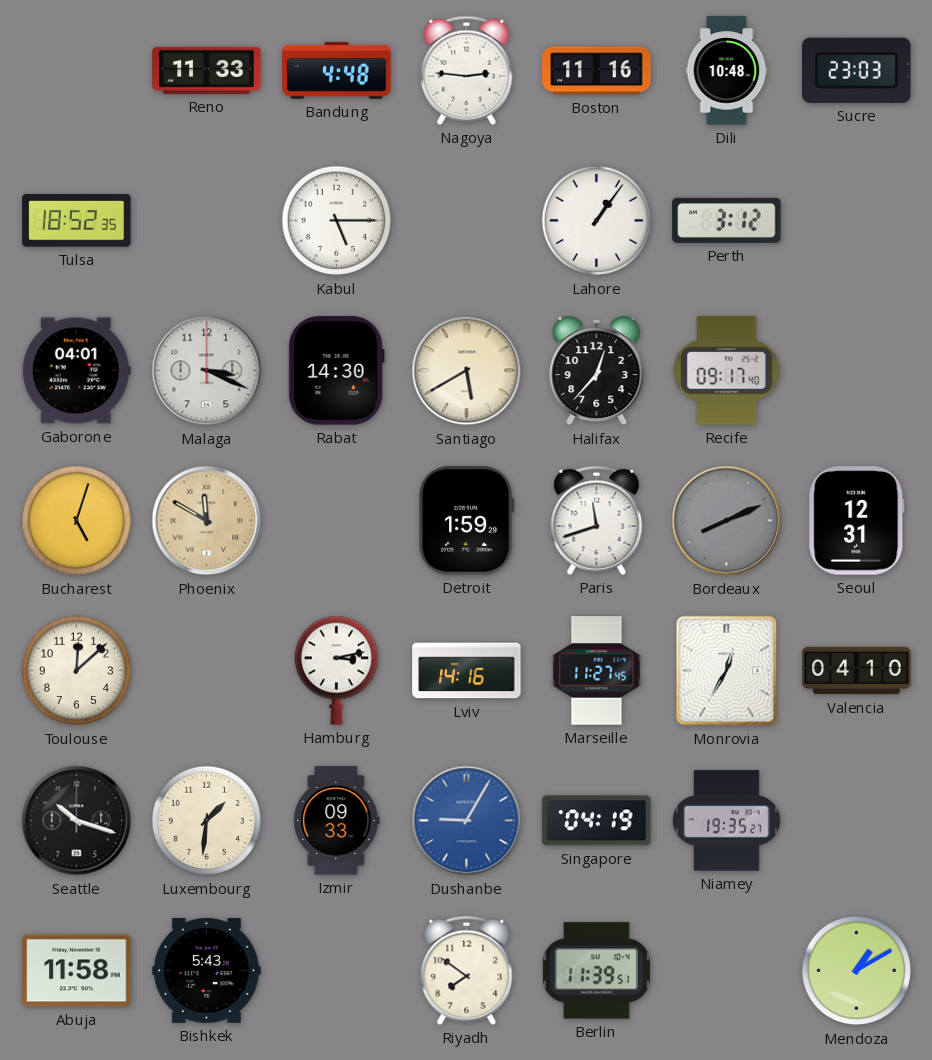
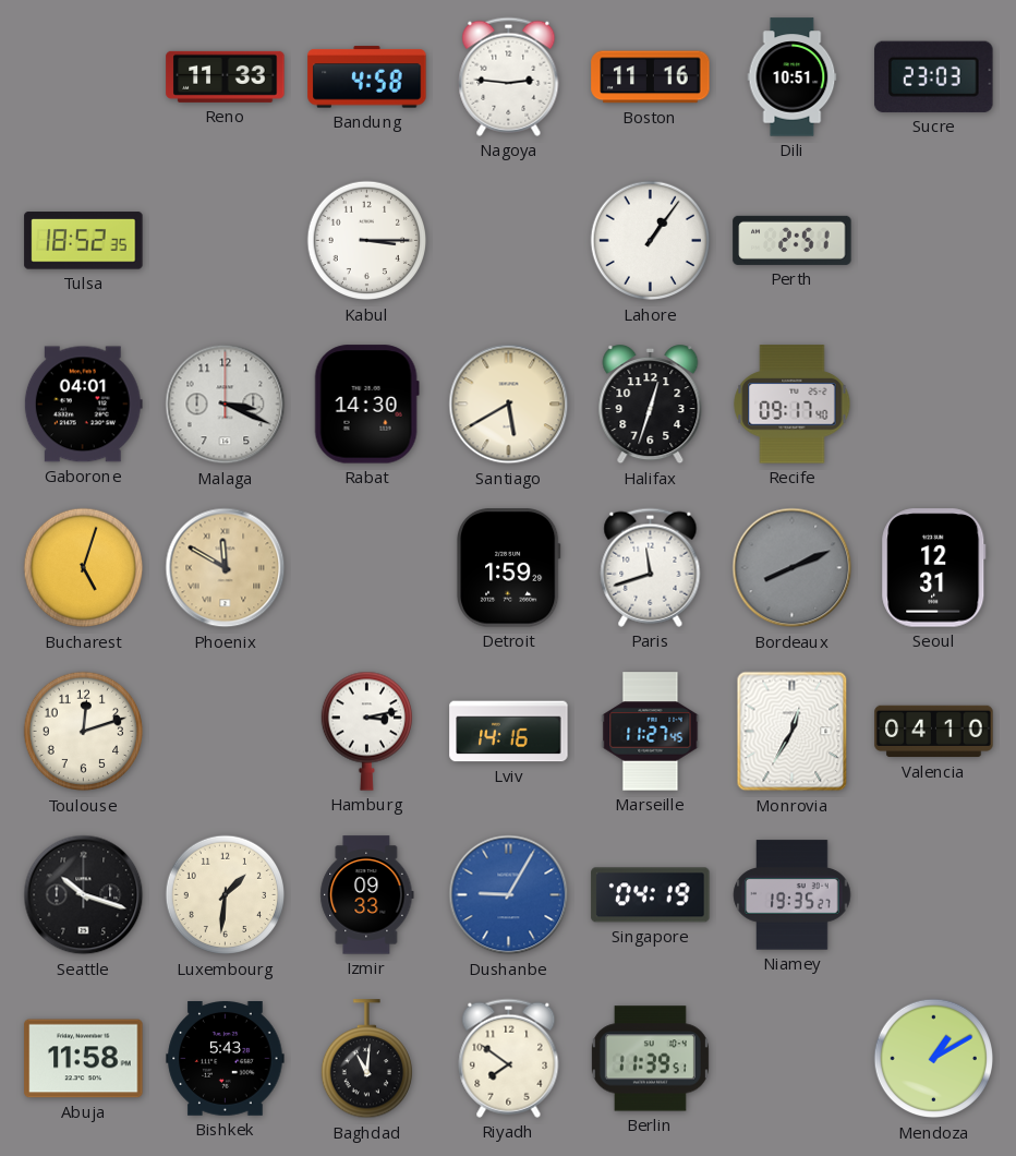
Bandung: 4:48 -> 4:58
Dili: 10:48 -> 10:51
Kabul: 5:15 -> 3:15
Perth: 3:12 -> 2:51
Halifax: 12:37 -> 12:33
Toulouse: 12:08 -> 12:12
Baghdad: none -> 11:01
